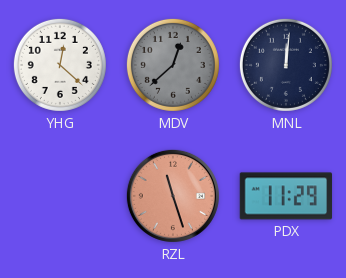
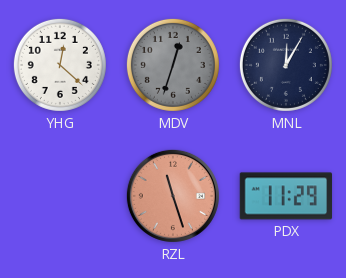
MDV: 12:38 -> 12:33
MNL: 12:01 -> 12:05
